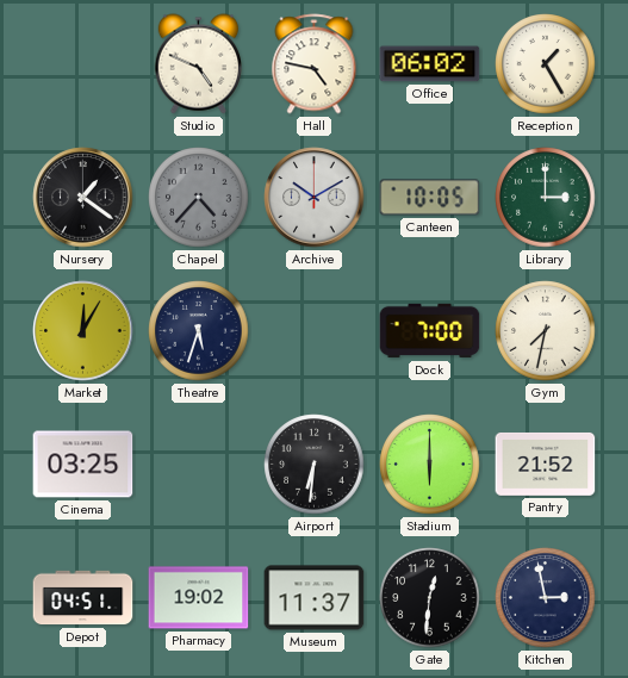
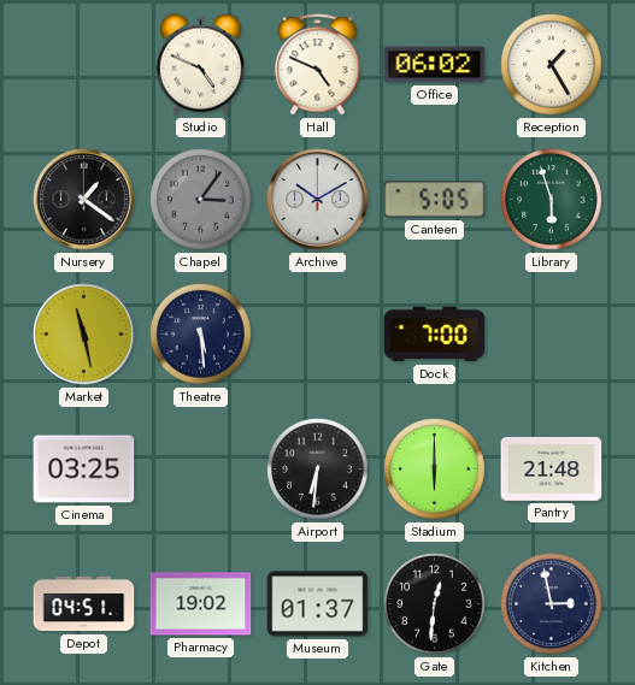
Hall: 4:47 -> 4:49
Chapel: 4:37 -> 3:06
Canteen: 10:05 -> 5:05
Library: 3:00 -> 5:57
Market: 12:05 -> 11:28
Theatre: 5:33 -> 5:29
Gym: 7:32 -> none
Pantry: 21:52 -> 21:48
Museum: 11:37 -> 01:37
